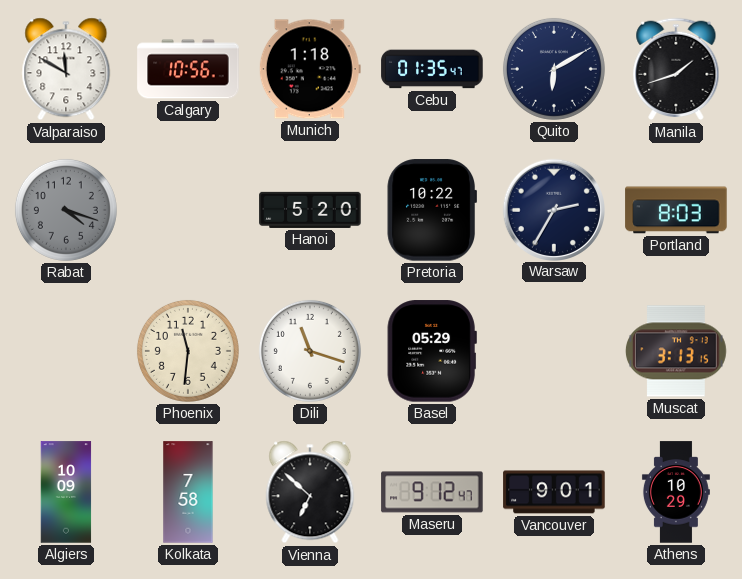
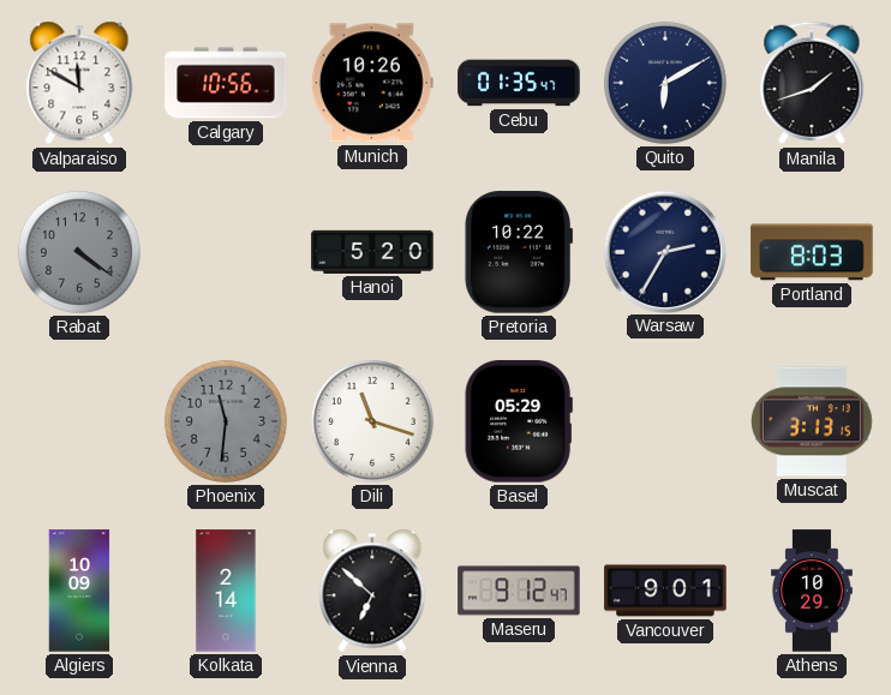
Munich: 1:18 -> 10:26
Rabat: 4:18 -> 4:21
Phoenix dial: cream -> grey
Kolkata: 7:58 -> 2:14
